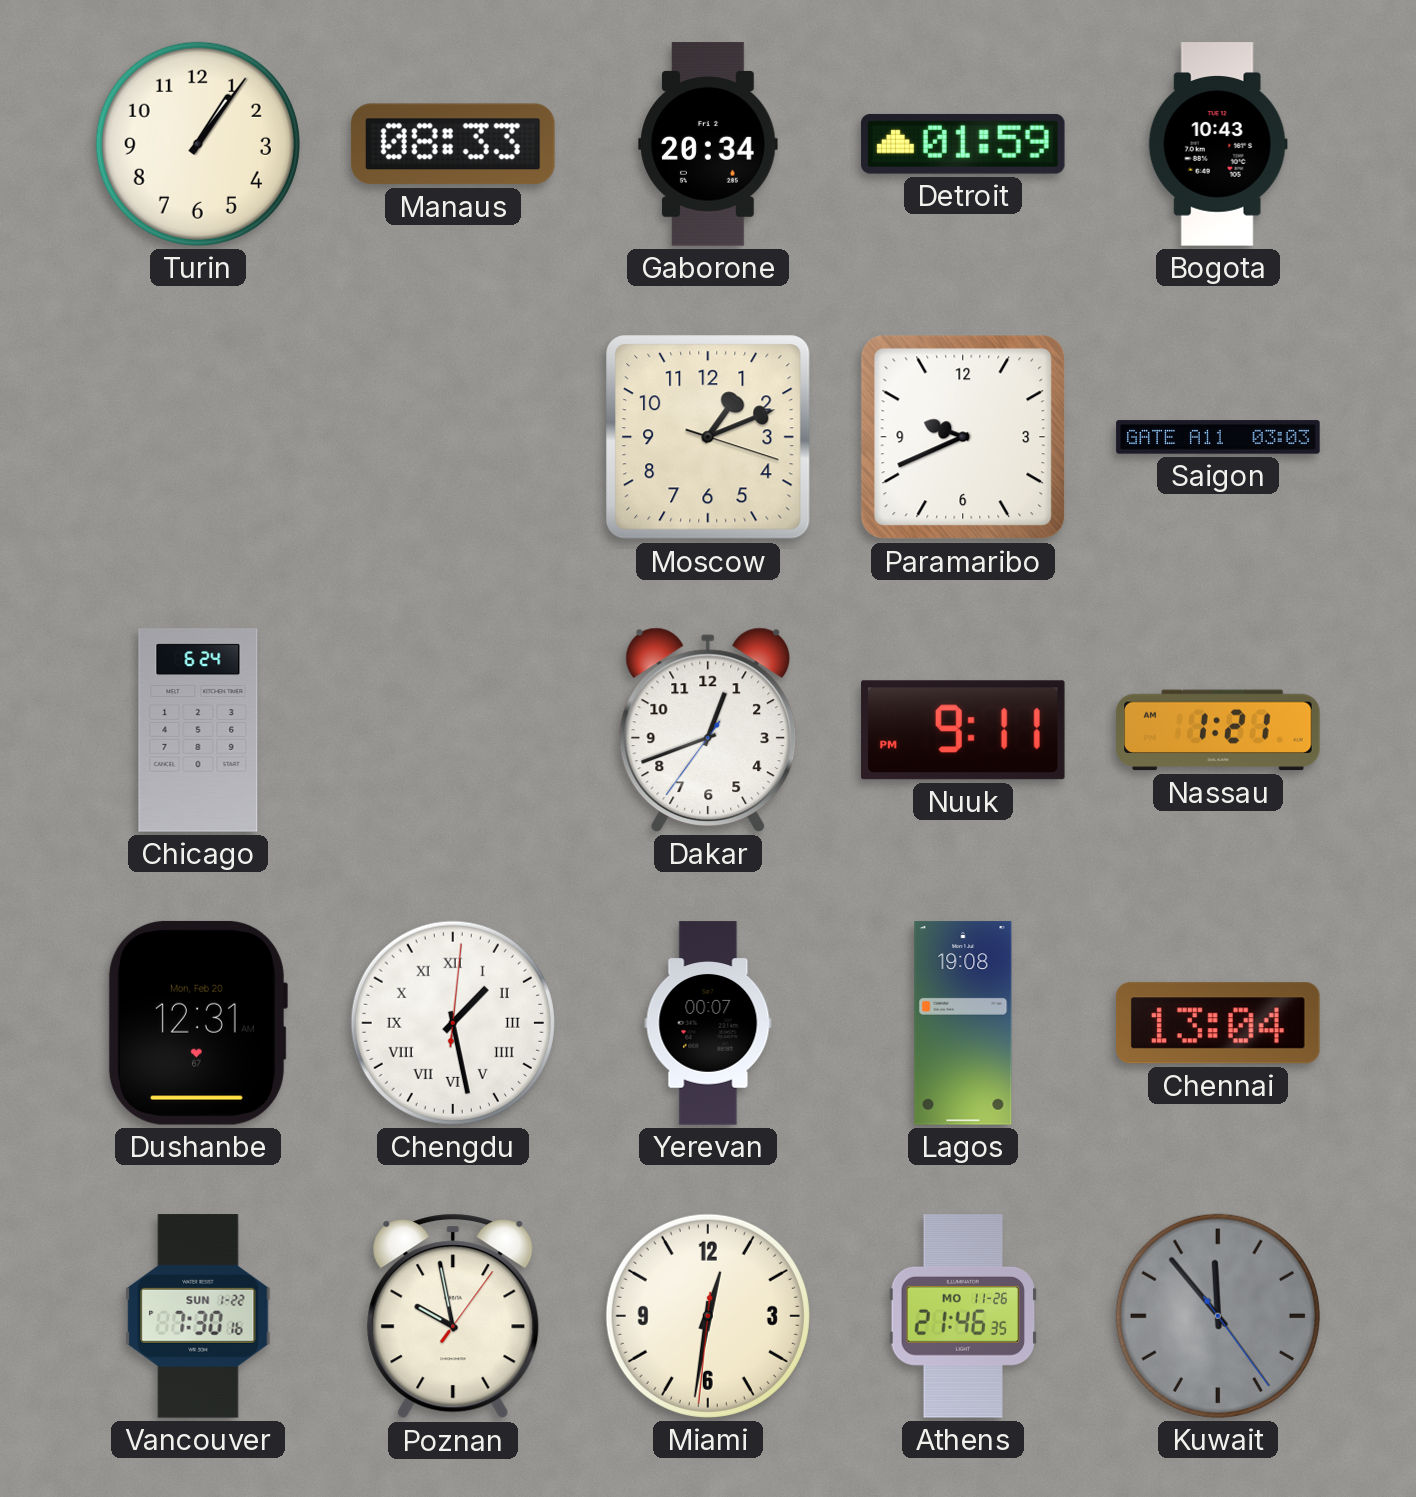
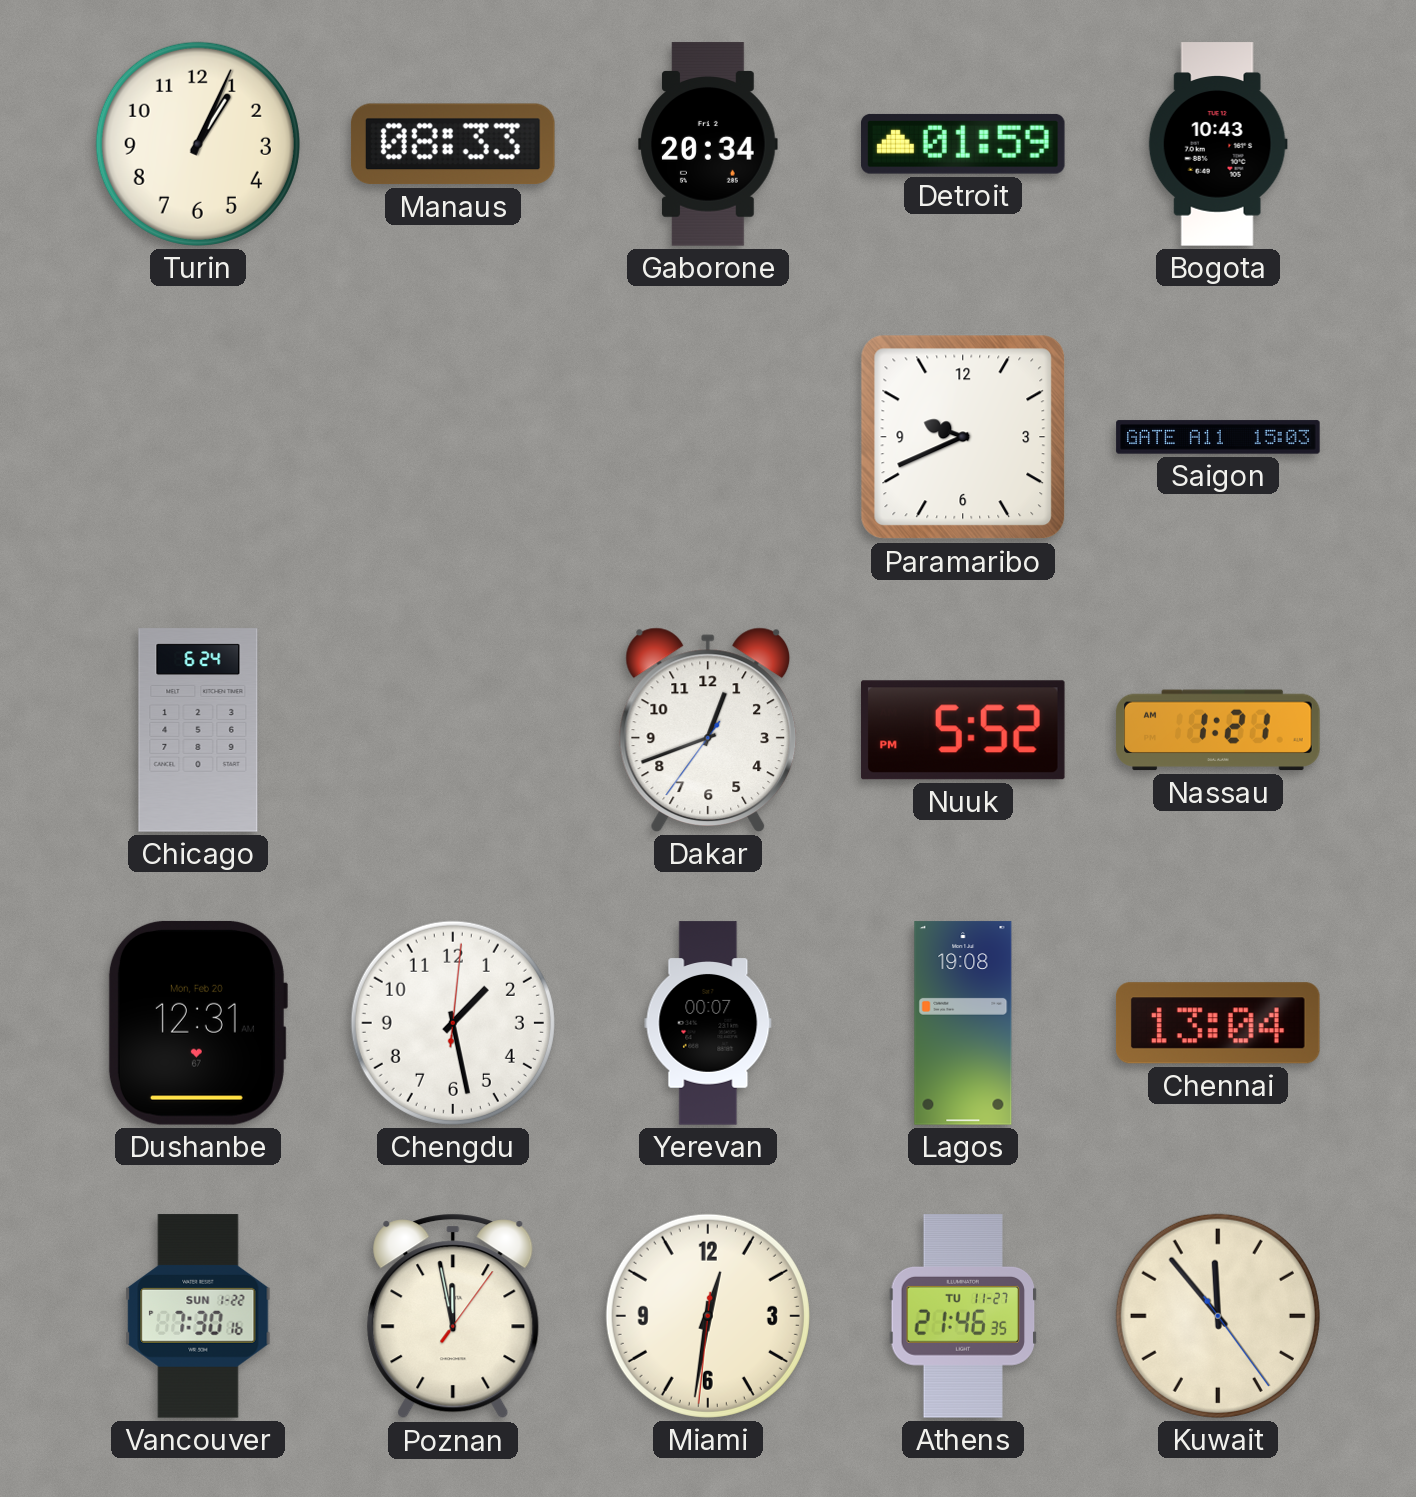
Turin: 1:06 -> 1:04
Moscow: 1:11 -> none
Saigon: 03:03 -> 15:03
Nuuk: 9:11 -> 5:52
Chengdu numerals: Roman -> Arabic
Poznan: 9:58 -> 11:58
Athens date: MO 11-26 -> TU 11-27
Kuwait dial: grey -> cream
